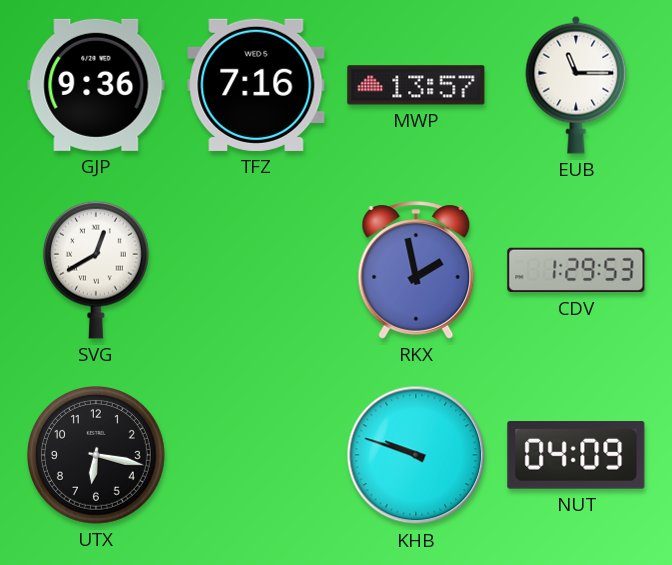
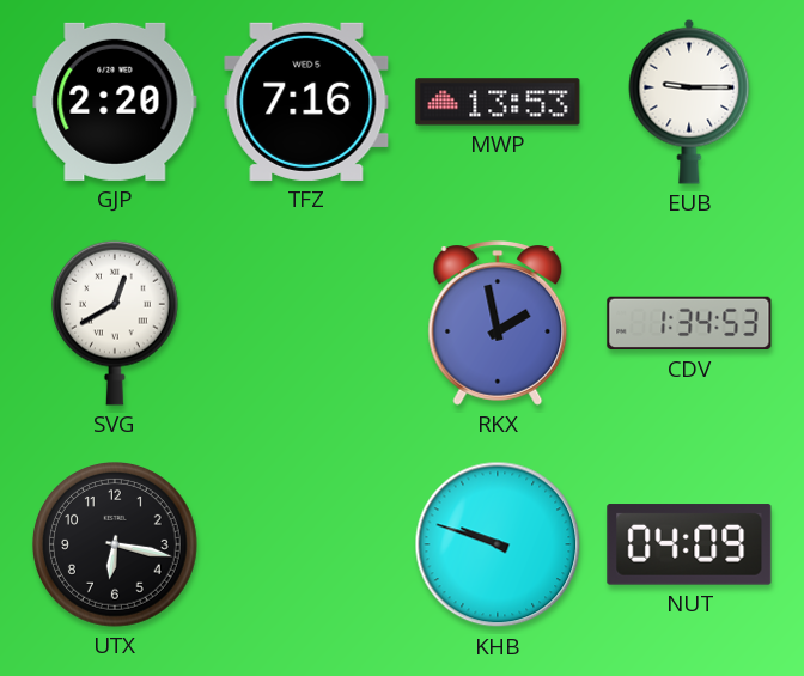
GJP: 9:36 -> 2:20
MWP: 13:57 -> 13:53
EUB: 11:15 -> 9:15
CDV: 1:29 -> 1:34
